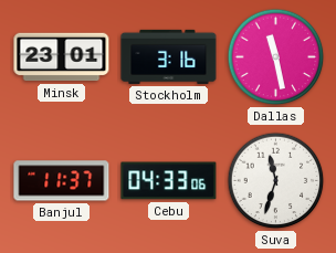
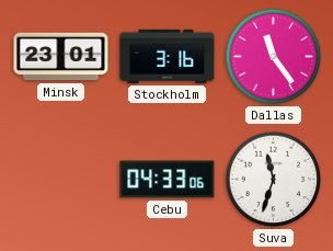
Dallas: 11:28 -> 11:24
Banjul: 11:37 -> none
